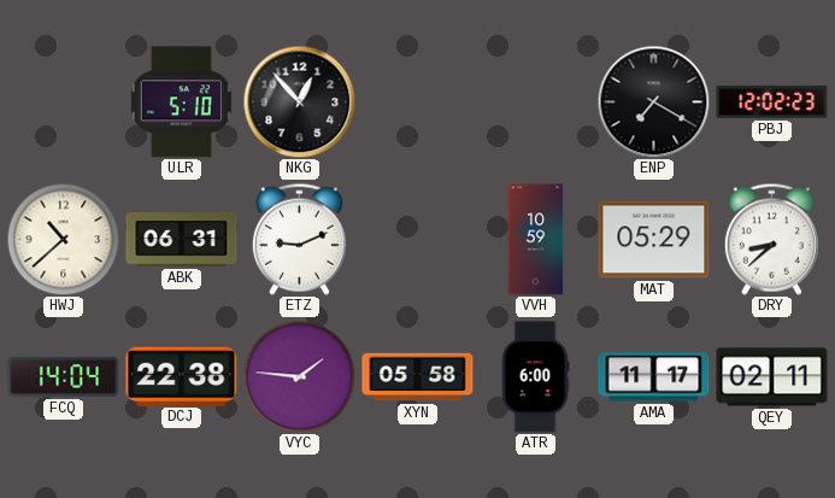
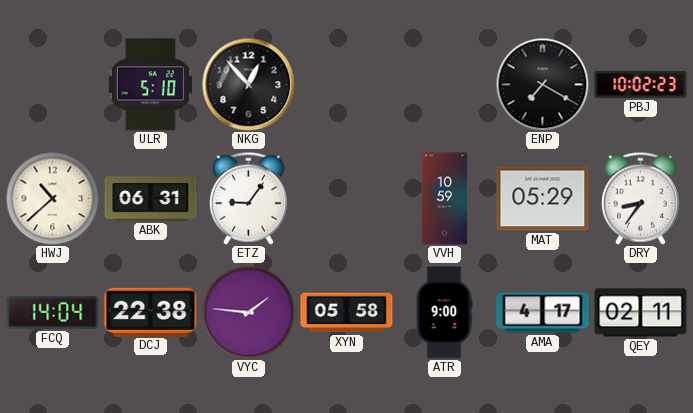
PBJ: 12:02 -> 10:02
ETZ: 9:11 -> 9:06
DRY: 8:38 -> 8:36
ATR: 6:00 -> 9:00
AMA: 11:17 -> 4:17
